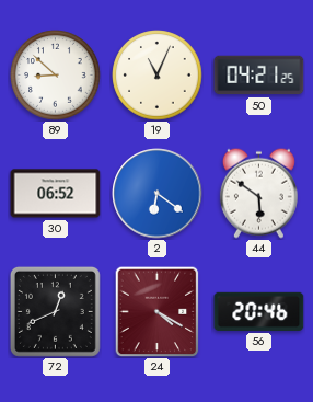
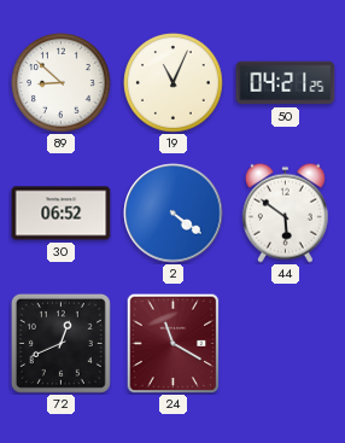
2: 6:21 -> 4:21
24: 4:20 -> 11:20
56: 20:46 -> none
